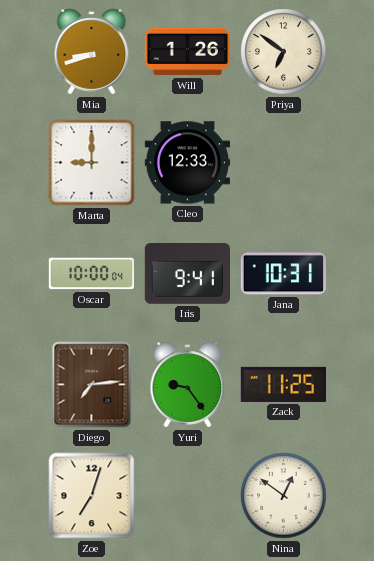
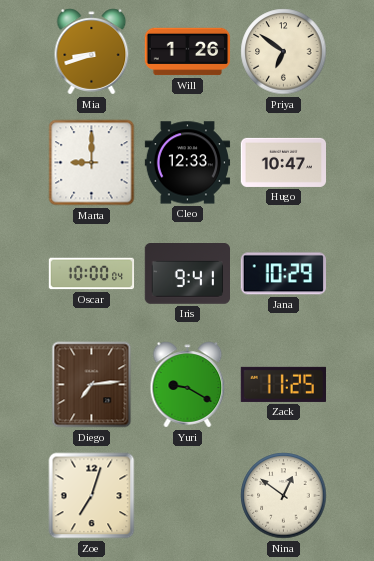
Hugo: none -> 10:47
Jana: 10:31 -> 10:29
Yuri: 9:24 -> 9:20
